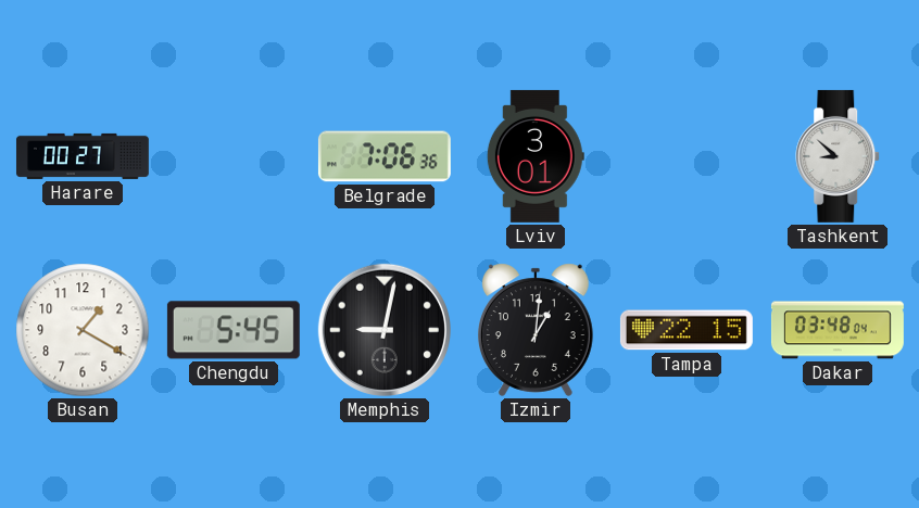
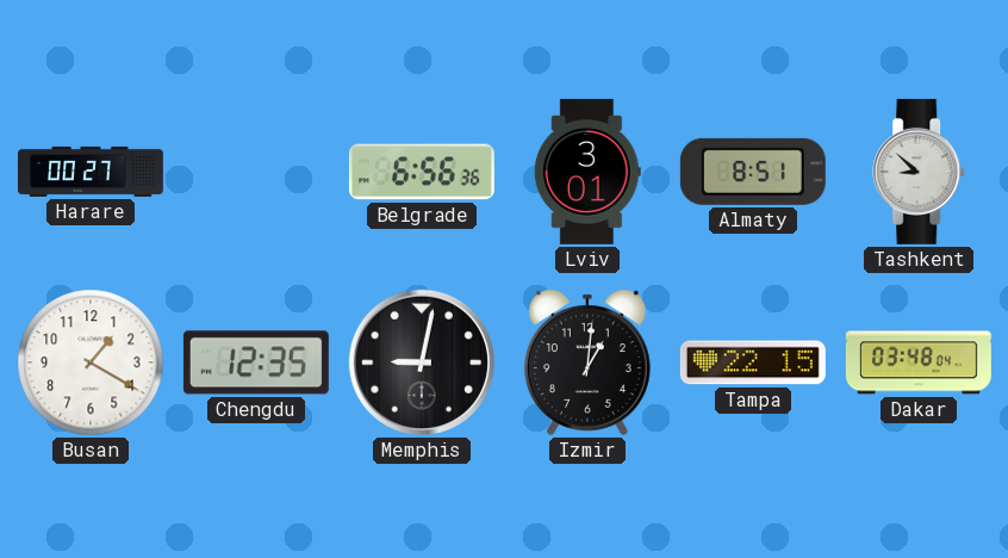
Belgrade: 7:06 -> 6:56
Almaty: none -> 8:51
Chengdu: 5:45 -> 12:35
